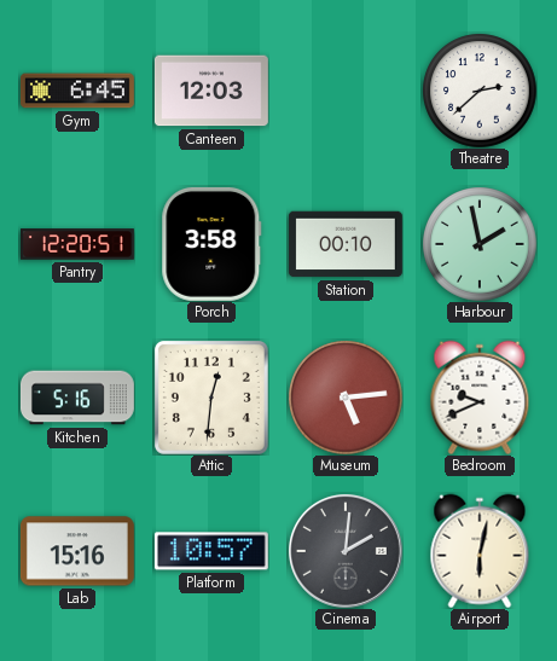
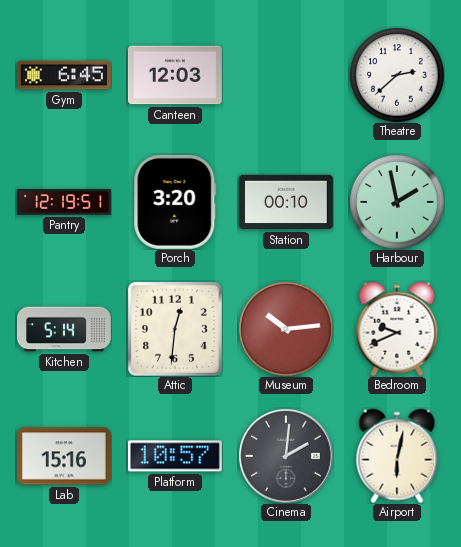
Pantry: 12:20 -> 12:19
Porch: 3:58 -> 3:20
Kitchen: 5:16 -> 5:14
Museum: 5:14 -> 10:14
